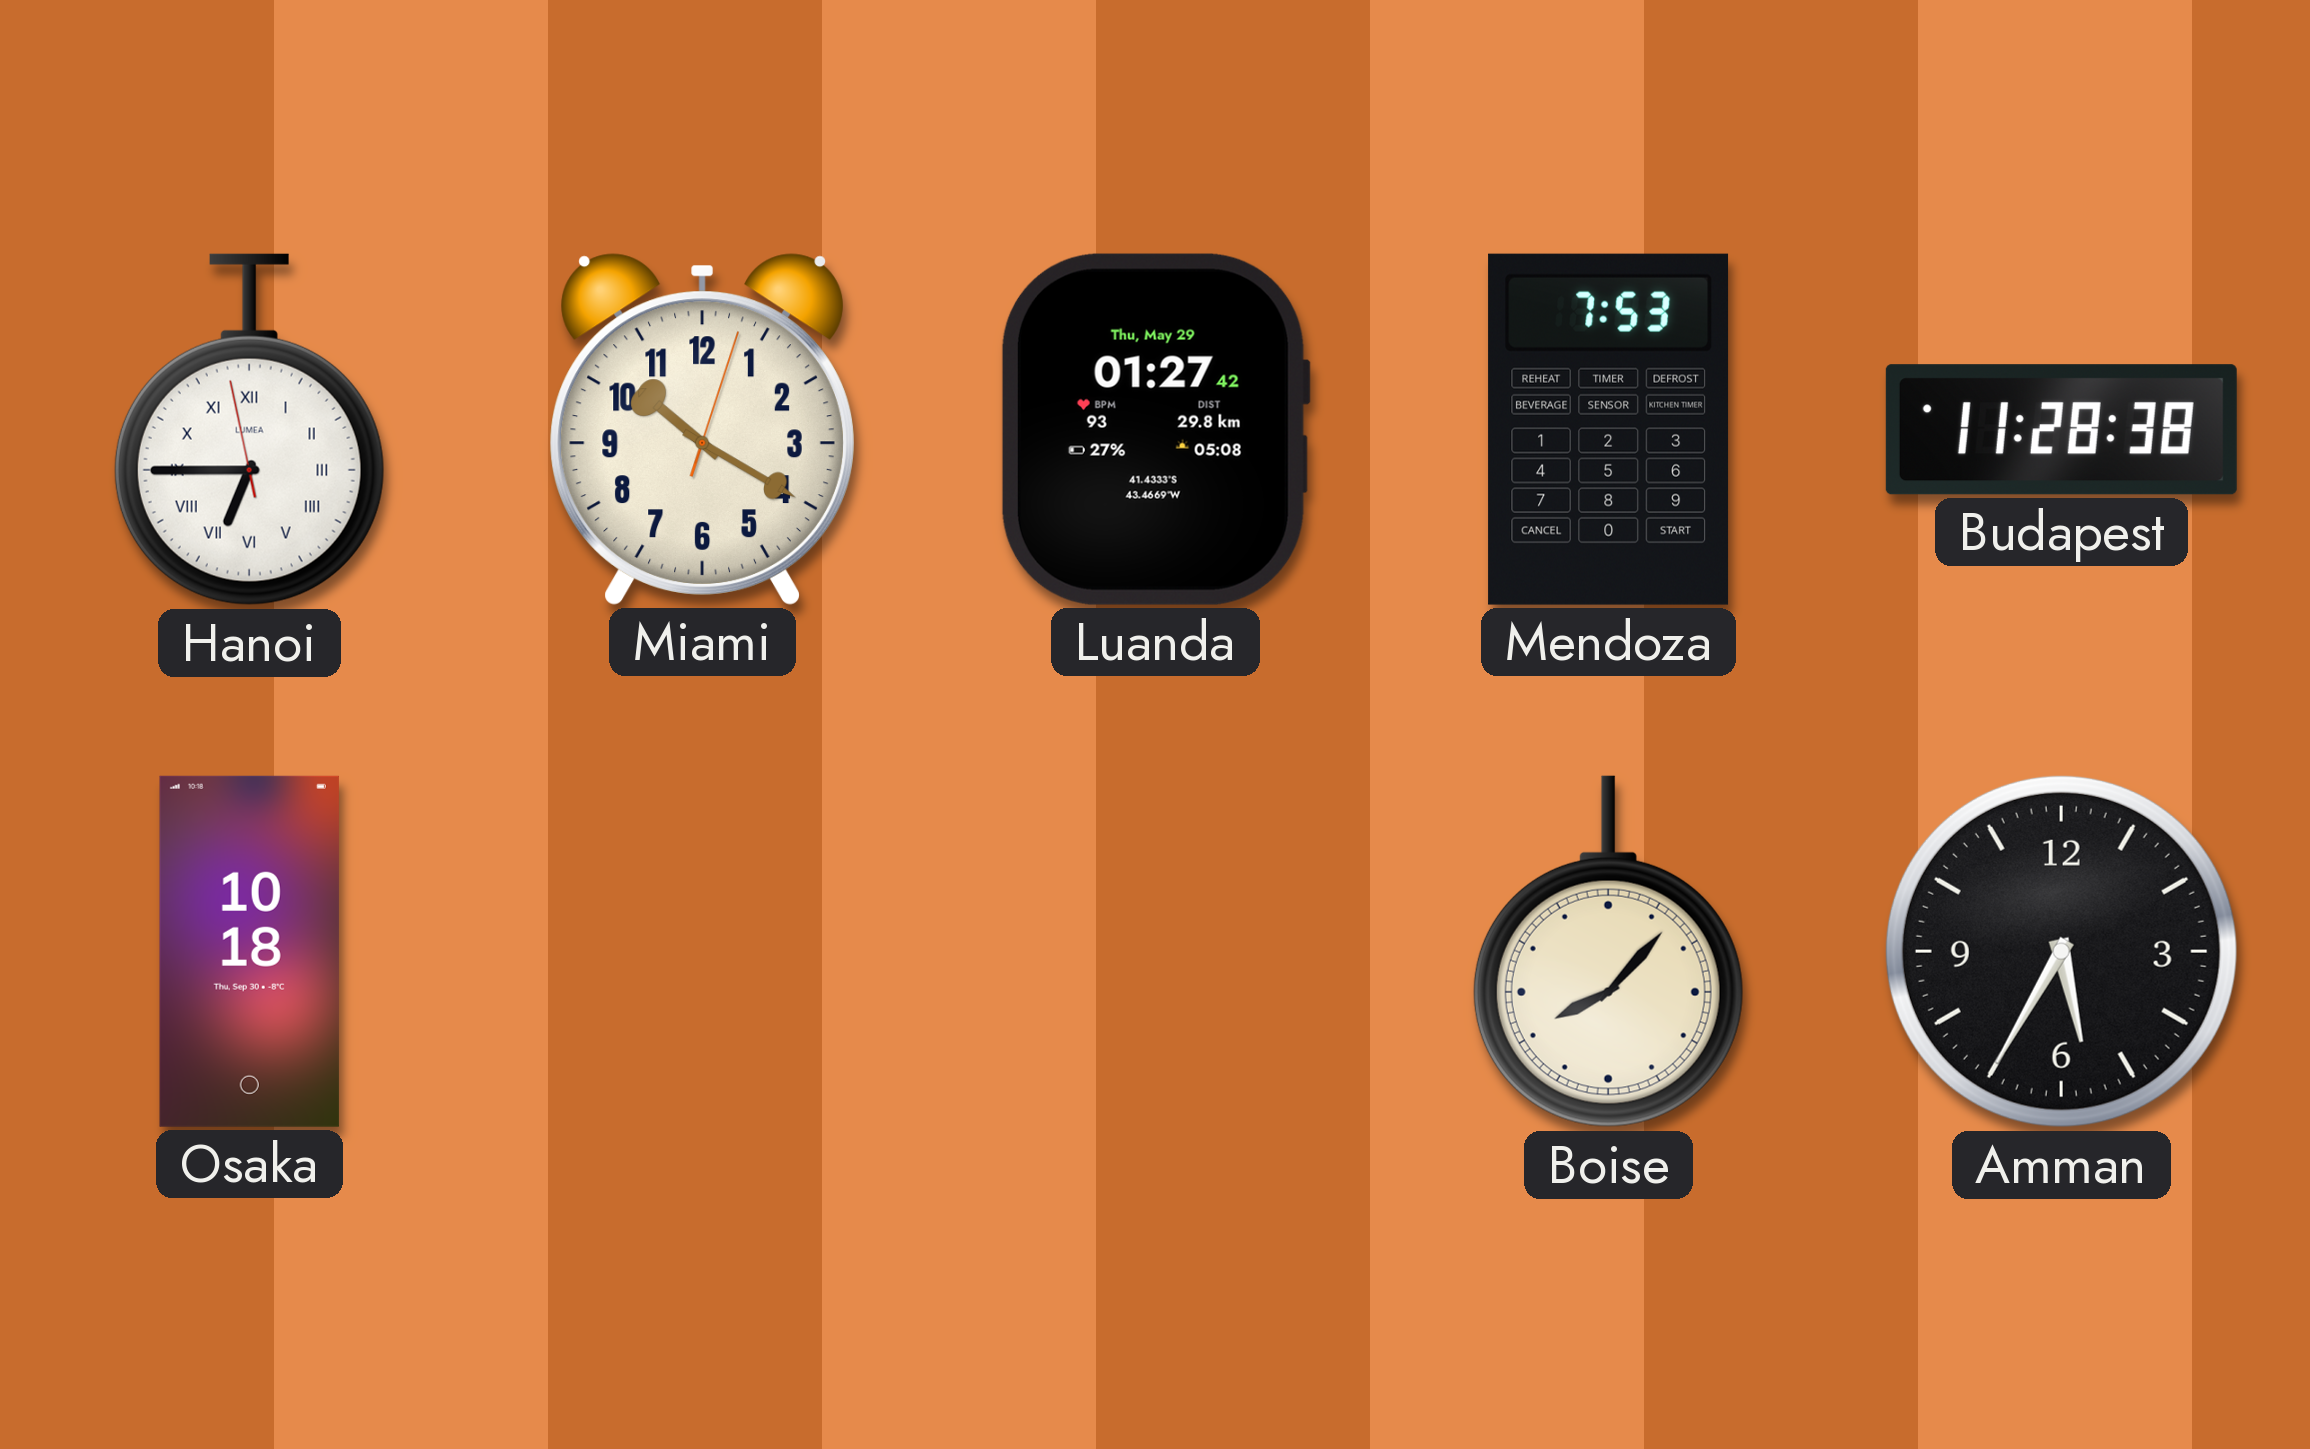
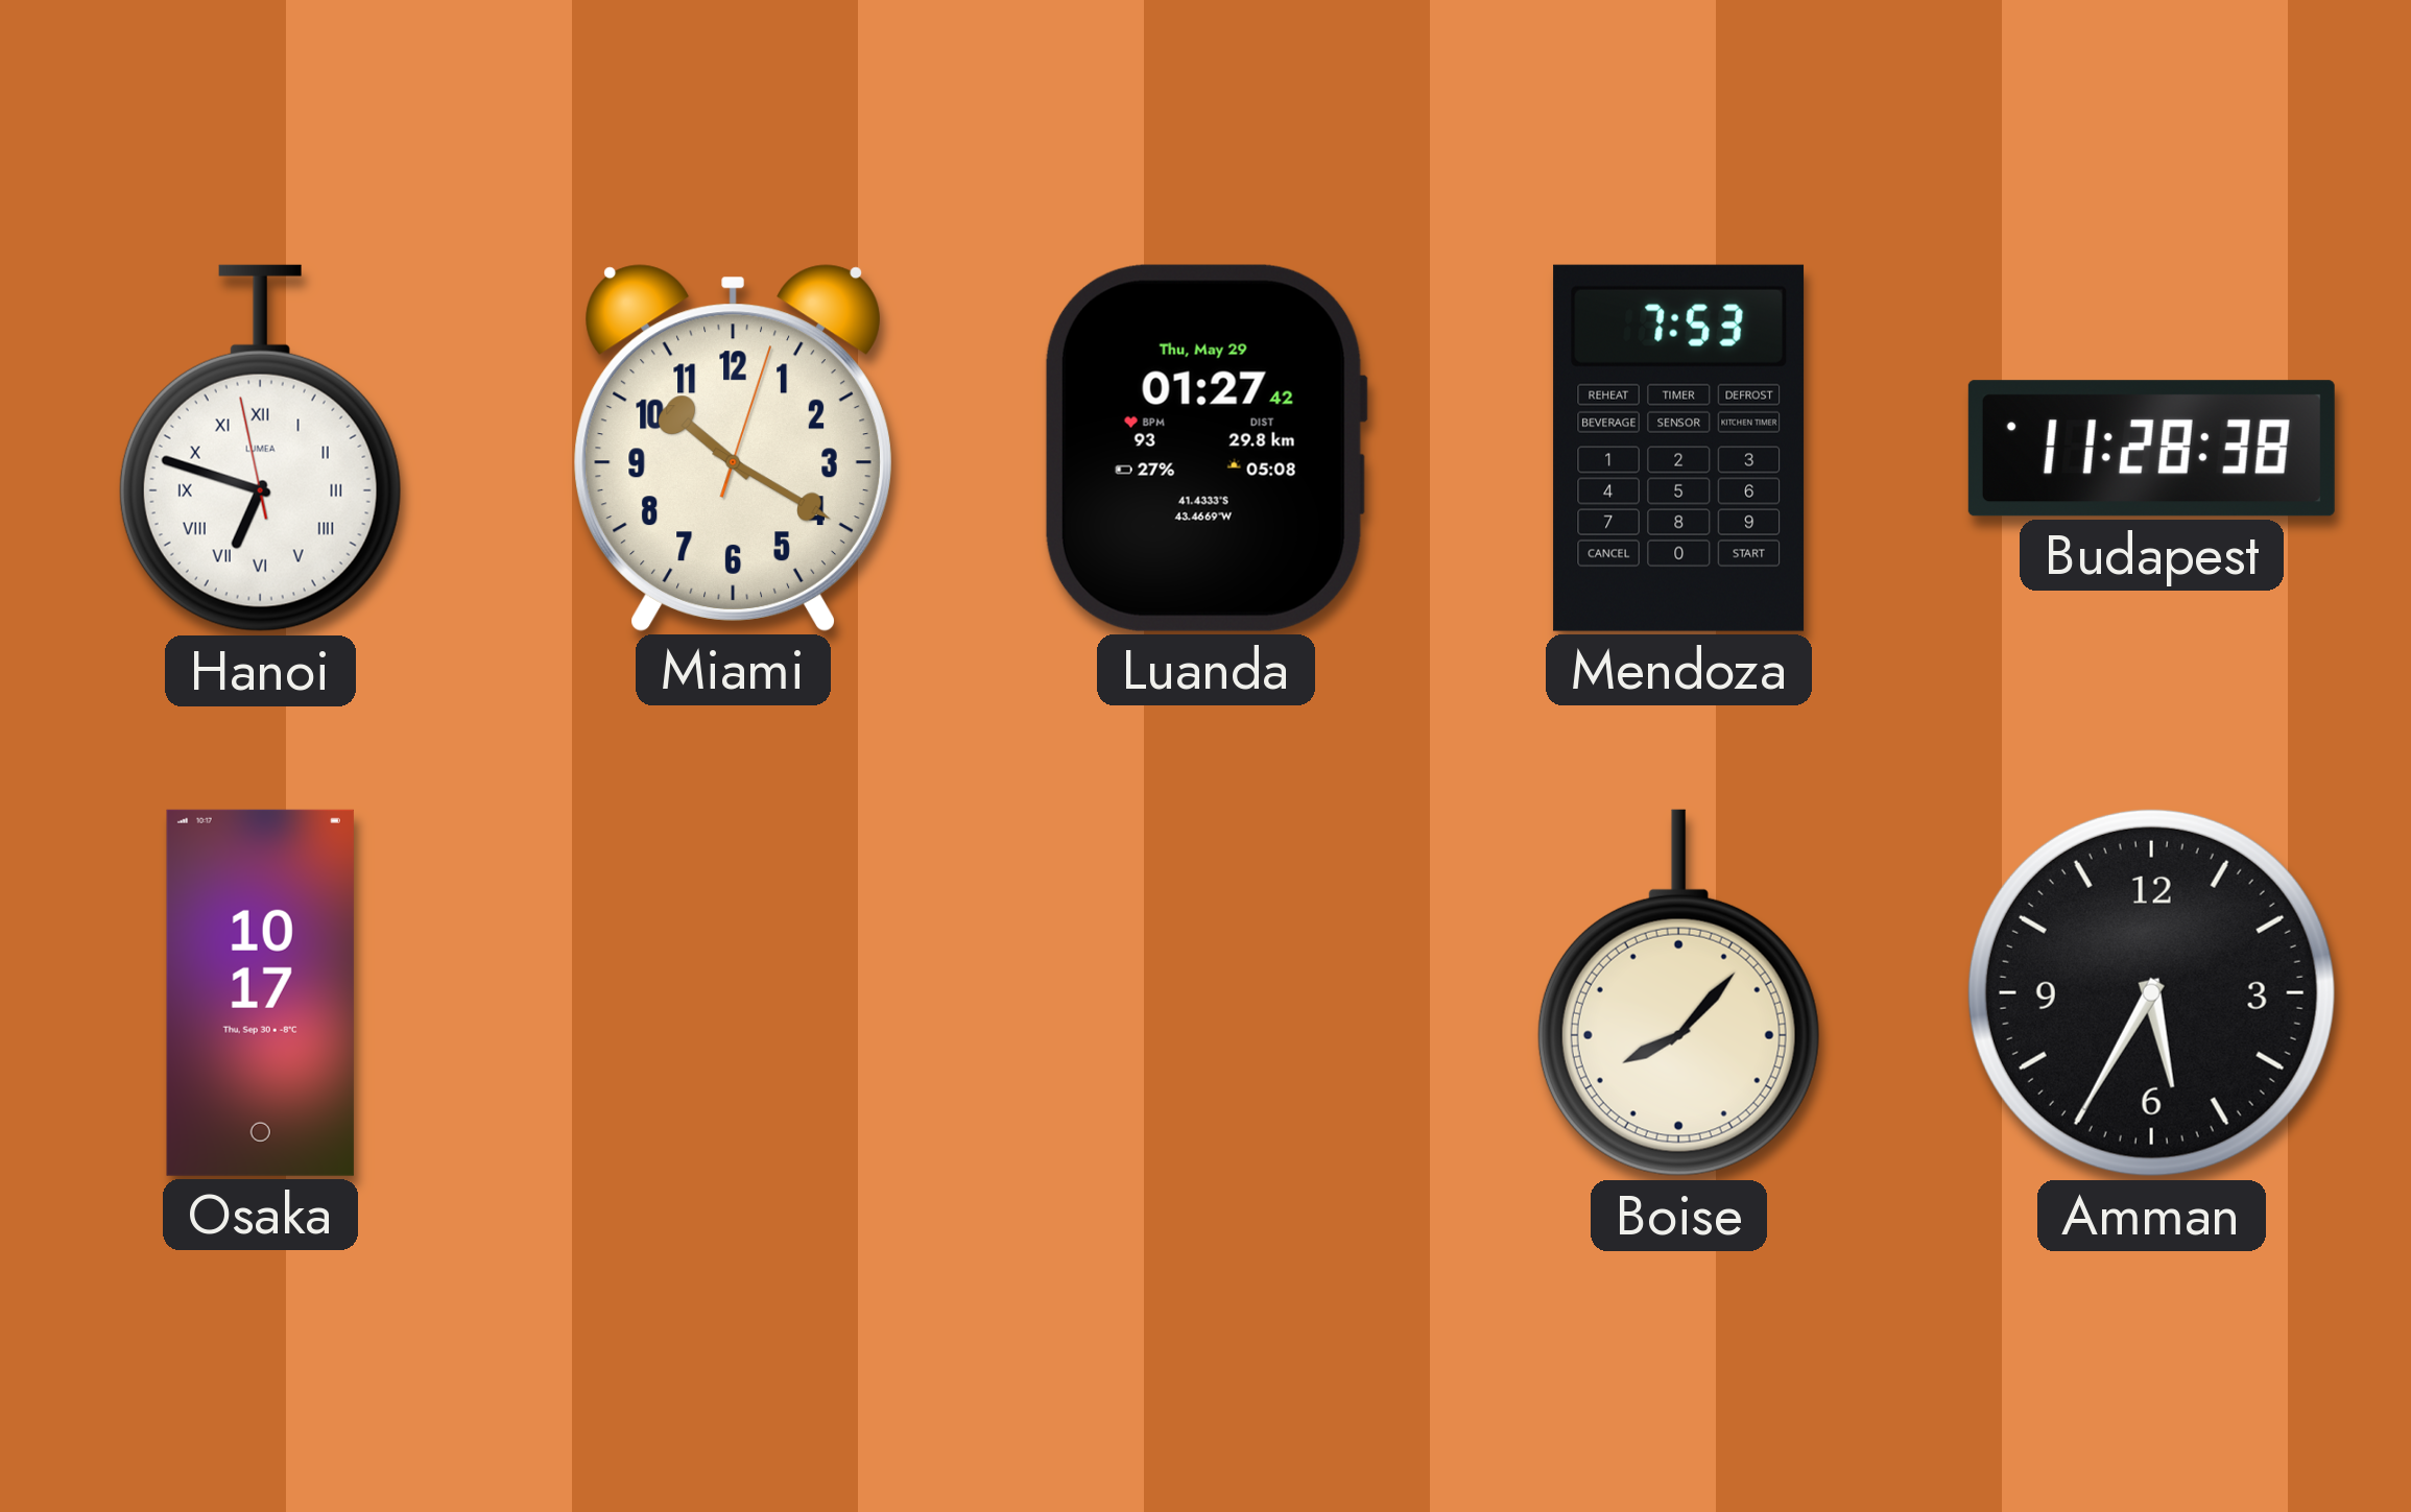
Hanoi: 6:44 -> 6:47
Osaka: 10:18 -> 10:17
